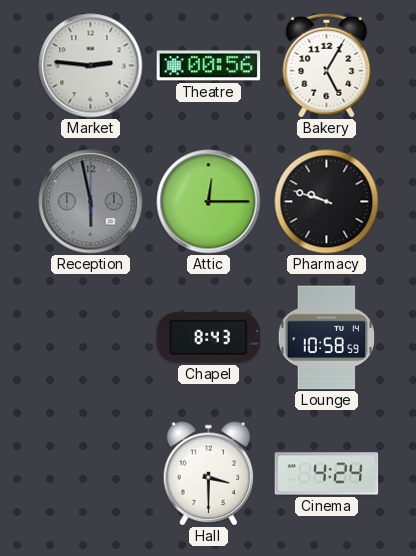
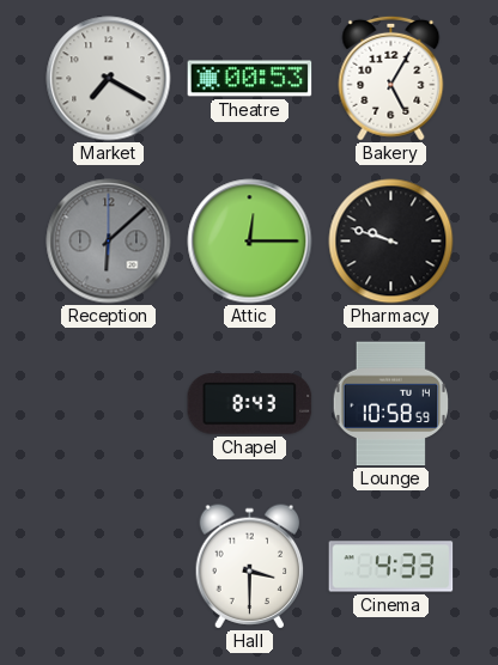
Market: 2:46 -> 7:20
Theatre: 00:56 -> 00:53
Reception: 5:58 -> 6:08
Cinema: 4:24 -> 4:33
